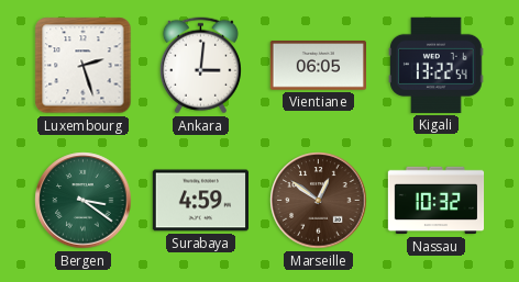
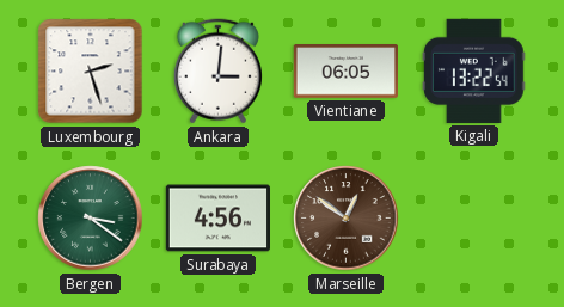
Surabaya: 4:59 -> 4:56
Nassau: 10:32 -> none
